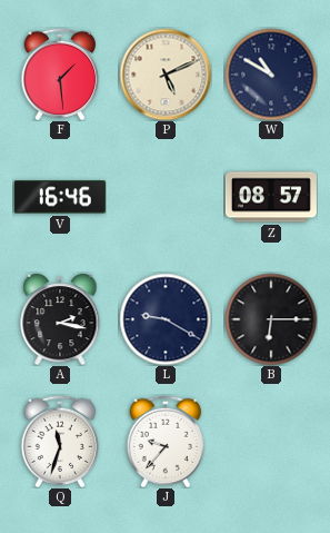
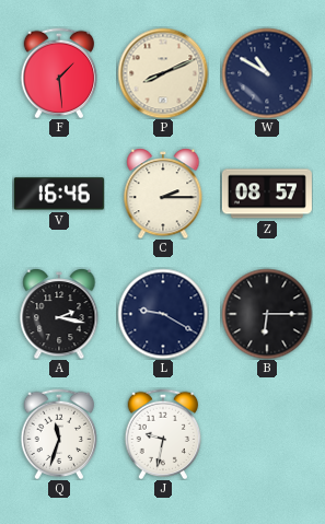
P: 5:11 -> 8:11
C: none -> 2:15
J: 9:37 -> 9:32
